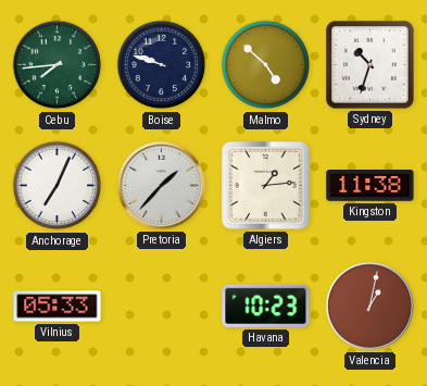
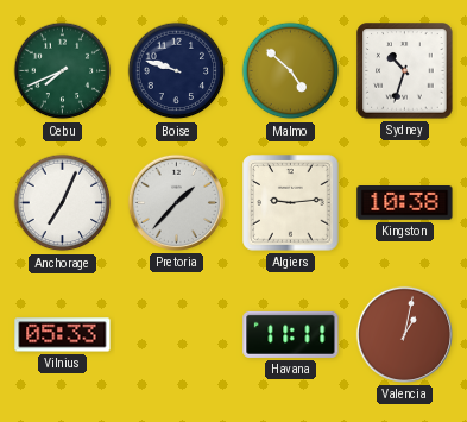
Cebu: 7:44 -> 7:41
Algiers: 1:14 -> 9:14
Kingston: 11:38 -> 10:38
Havana: 10:23 -> 11:11
